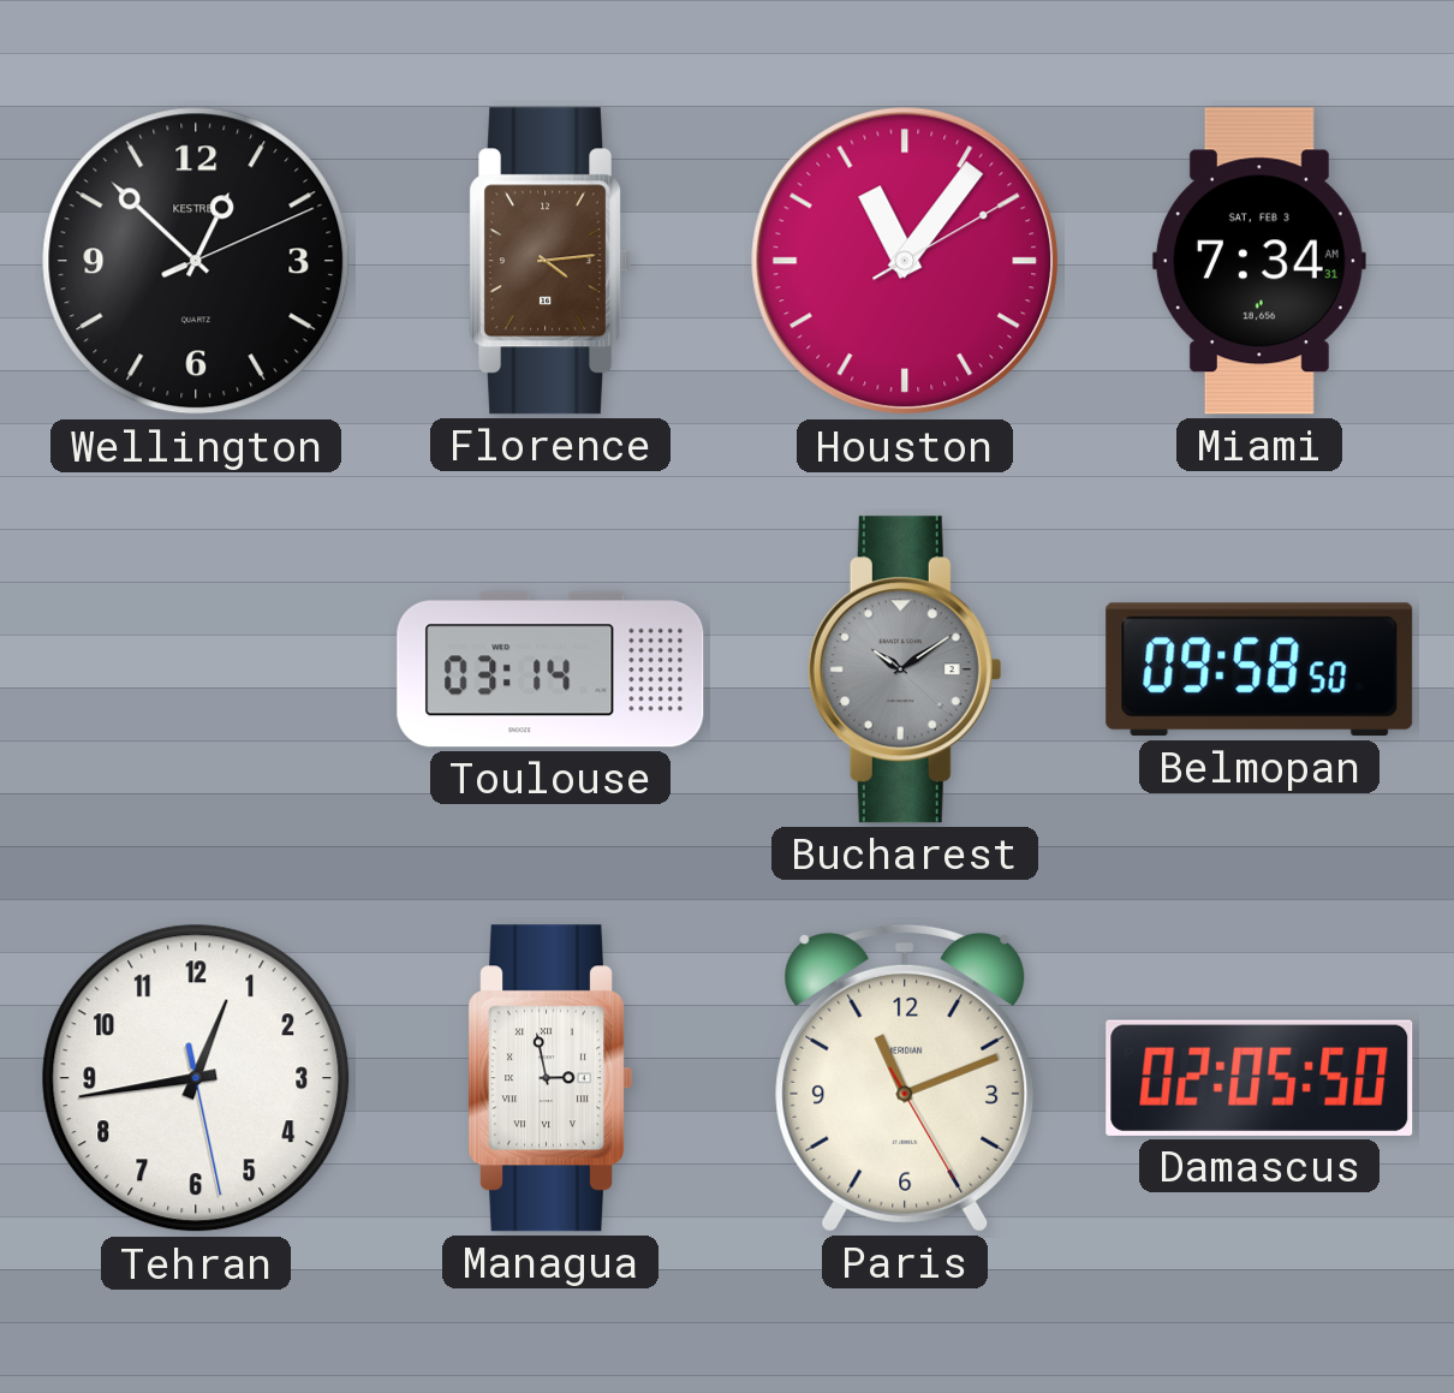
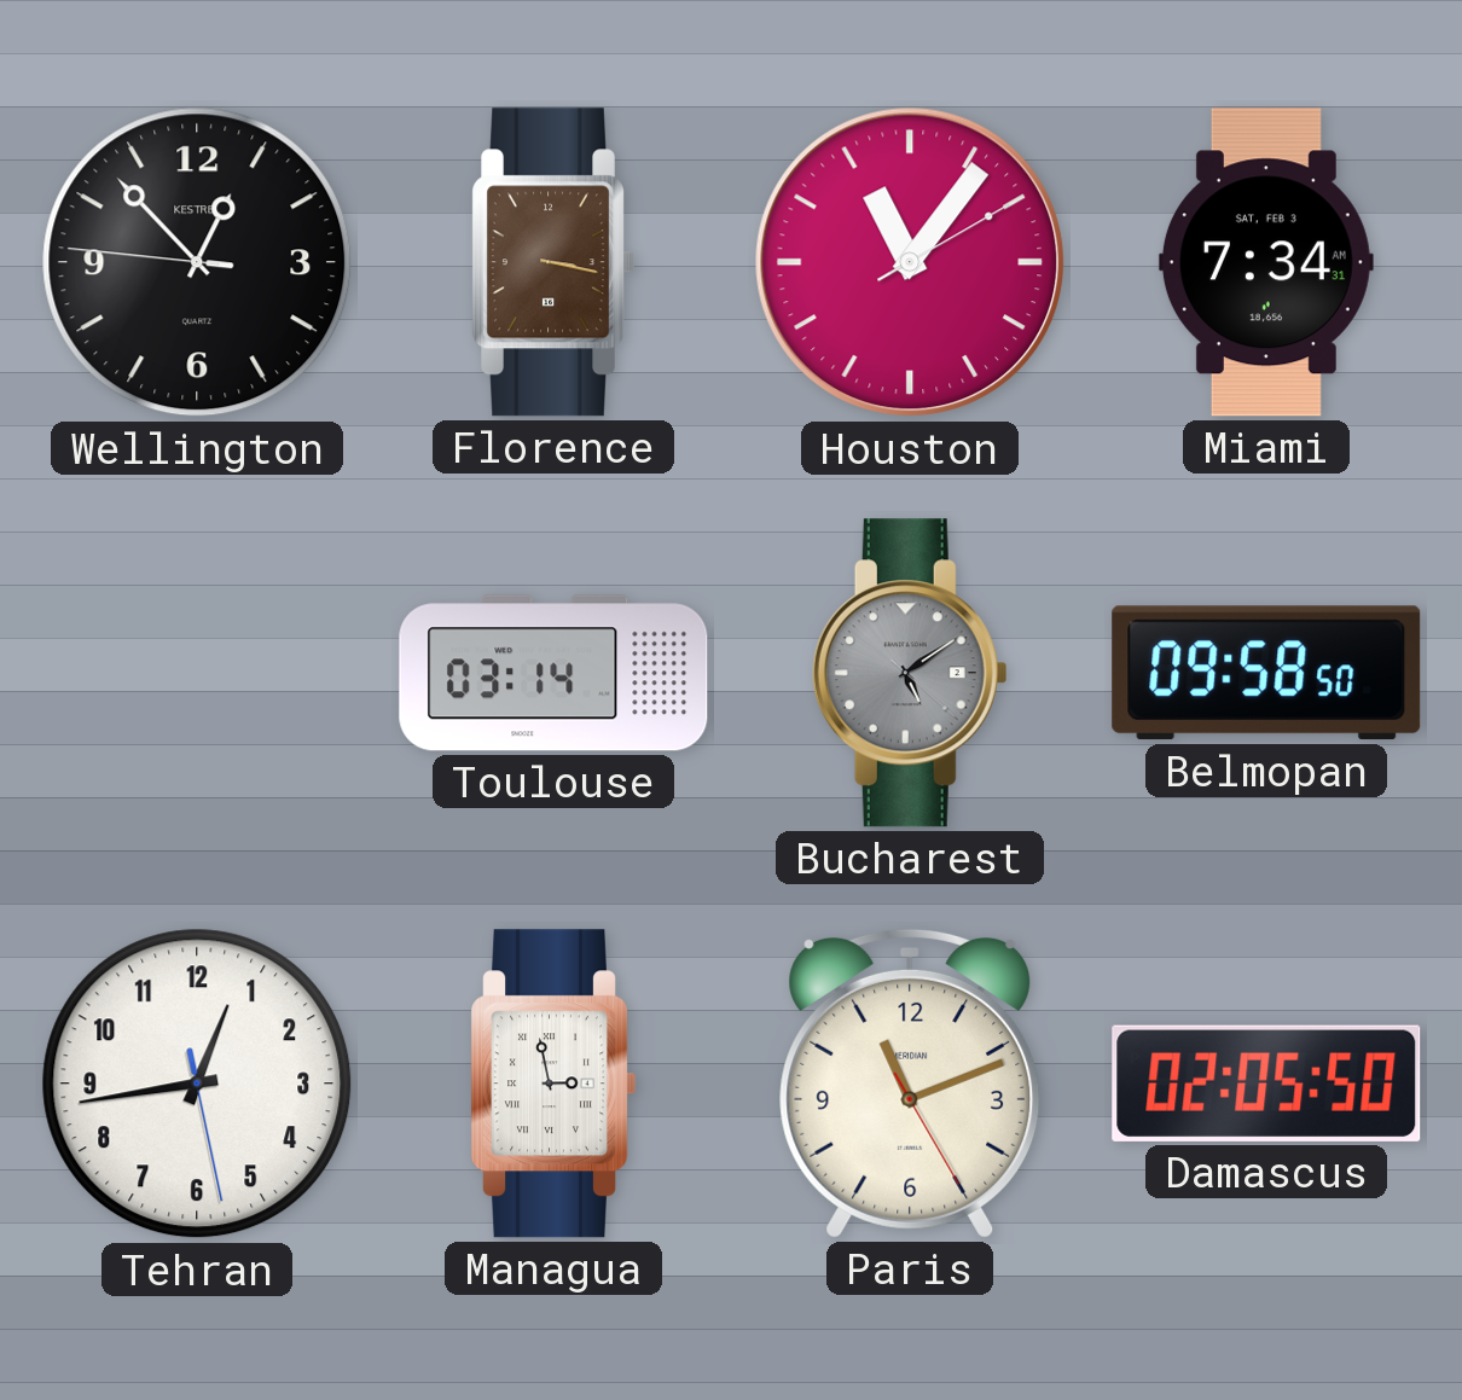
Wellington: 12:52:11 -> 12:52:46
Florence: 4:14 -> 3:17
Bucharest: 10:09 -> 5:09
